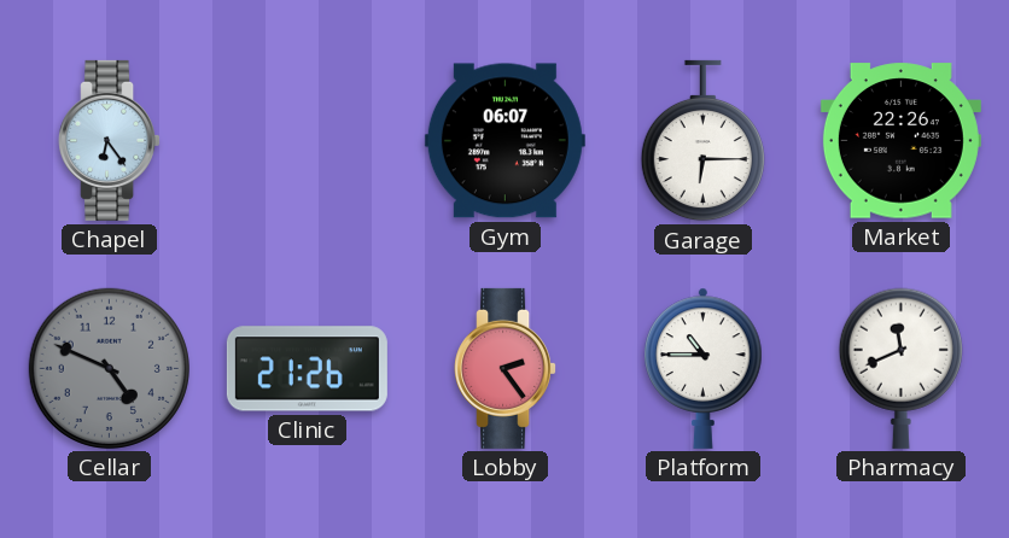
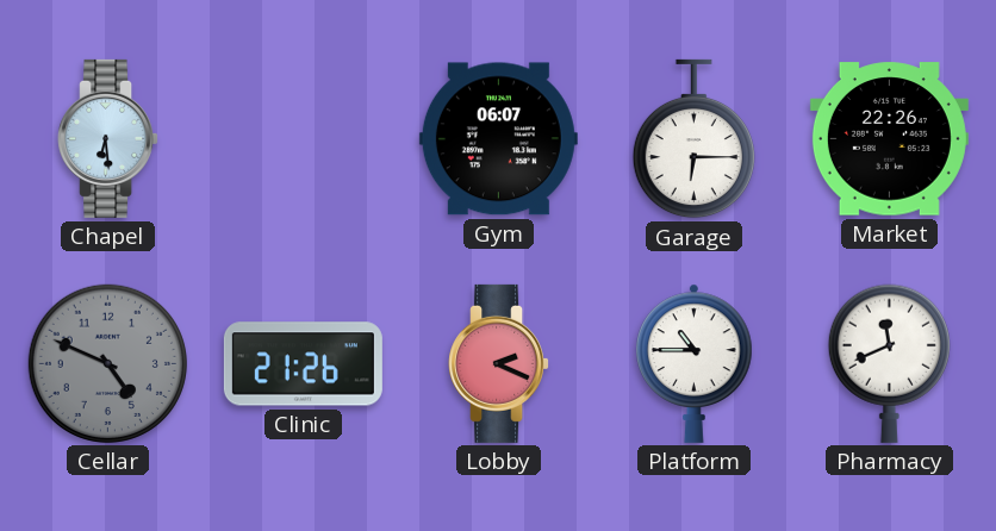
Chapel: 6:24 -> 6:29
Lobby: 2:24 -> 2:19
